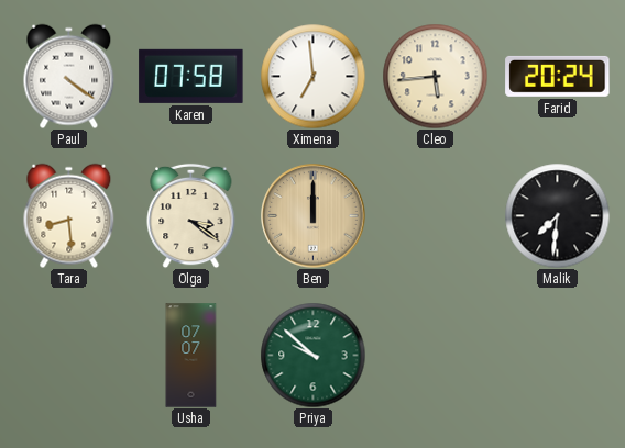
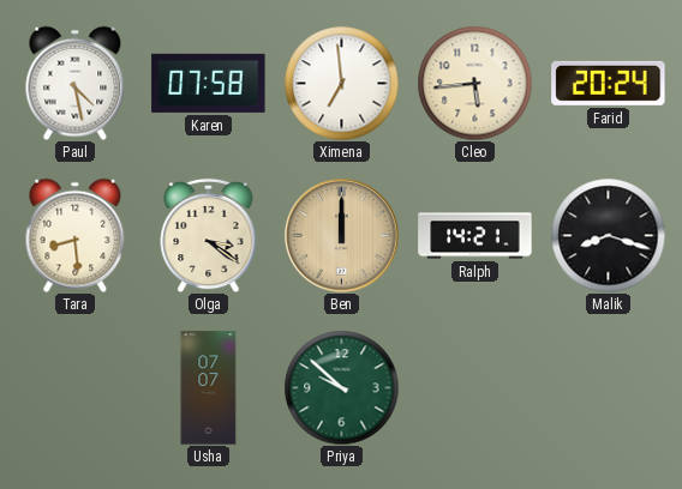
Paul: 4:21 -> 4:28
Ralph: none -> 14:21
Malik: 7:31 -> 8:18
